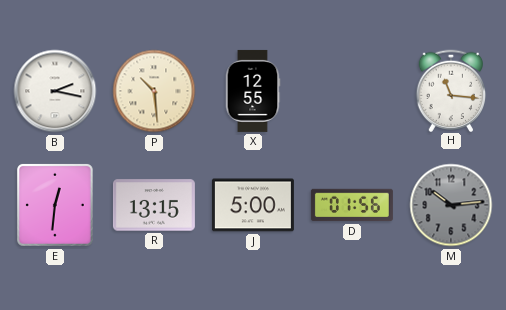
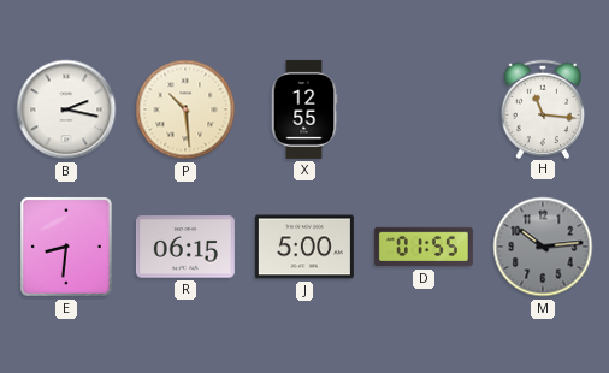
E: 12:31 -> 8:31
R: 13:15 -> 06:15
D: 01:56 -> 01:55
